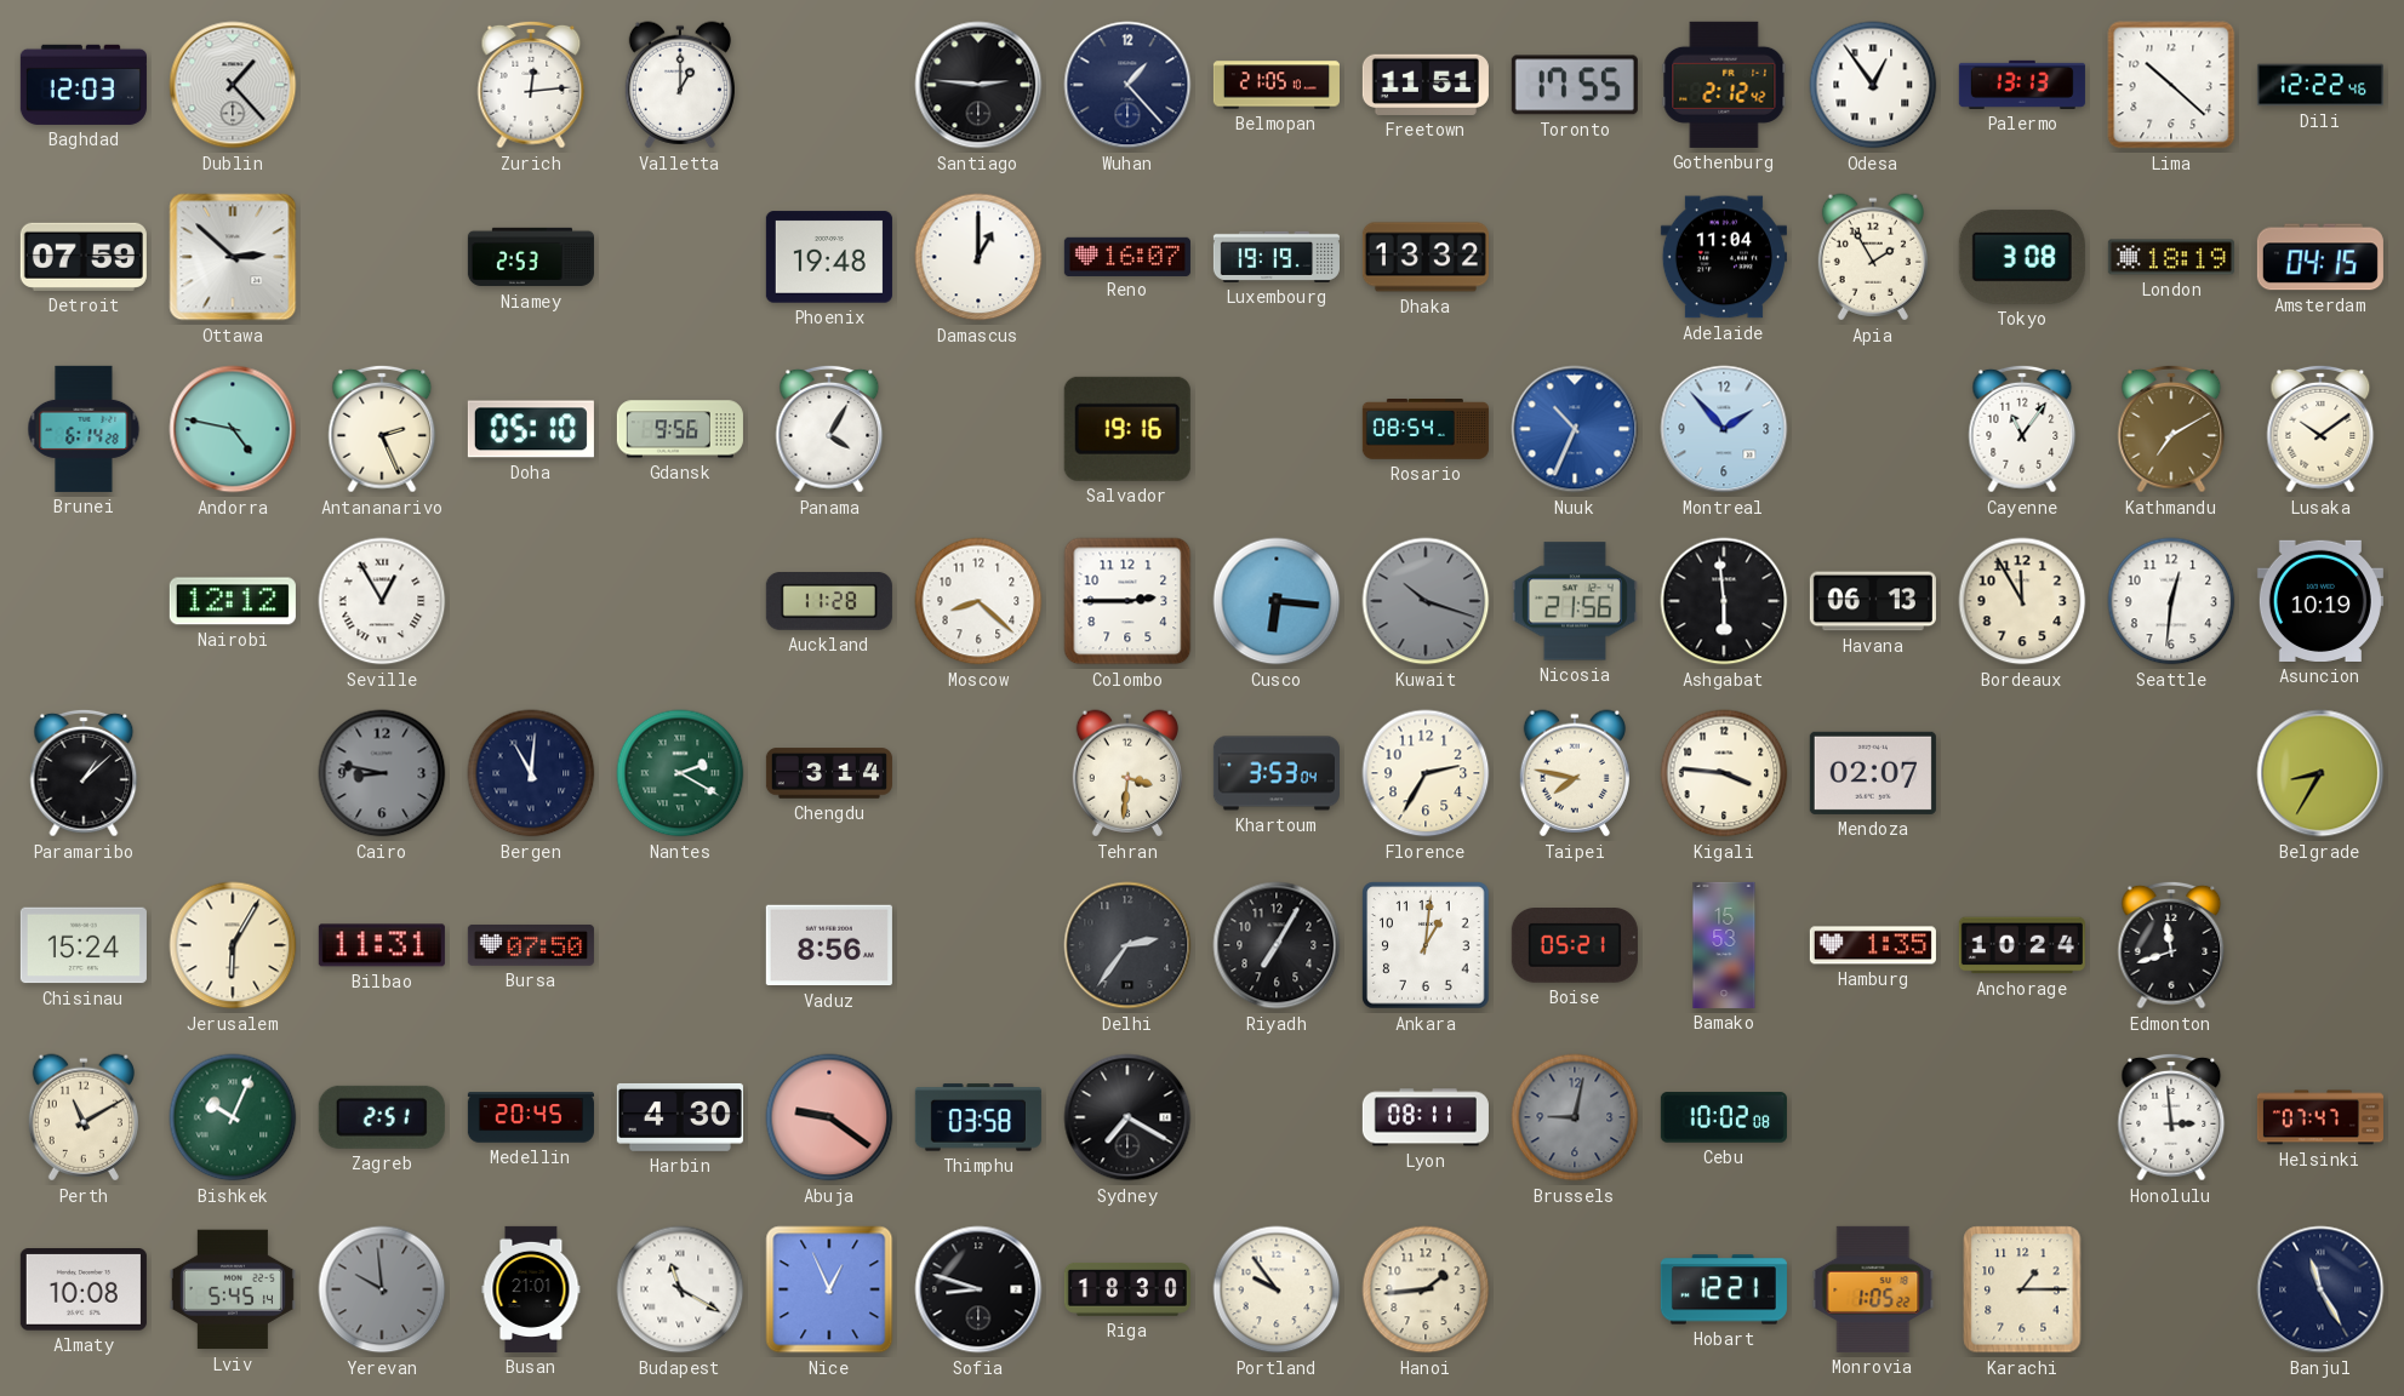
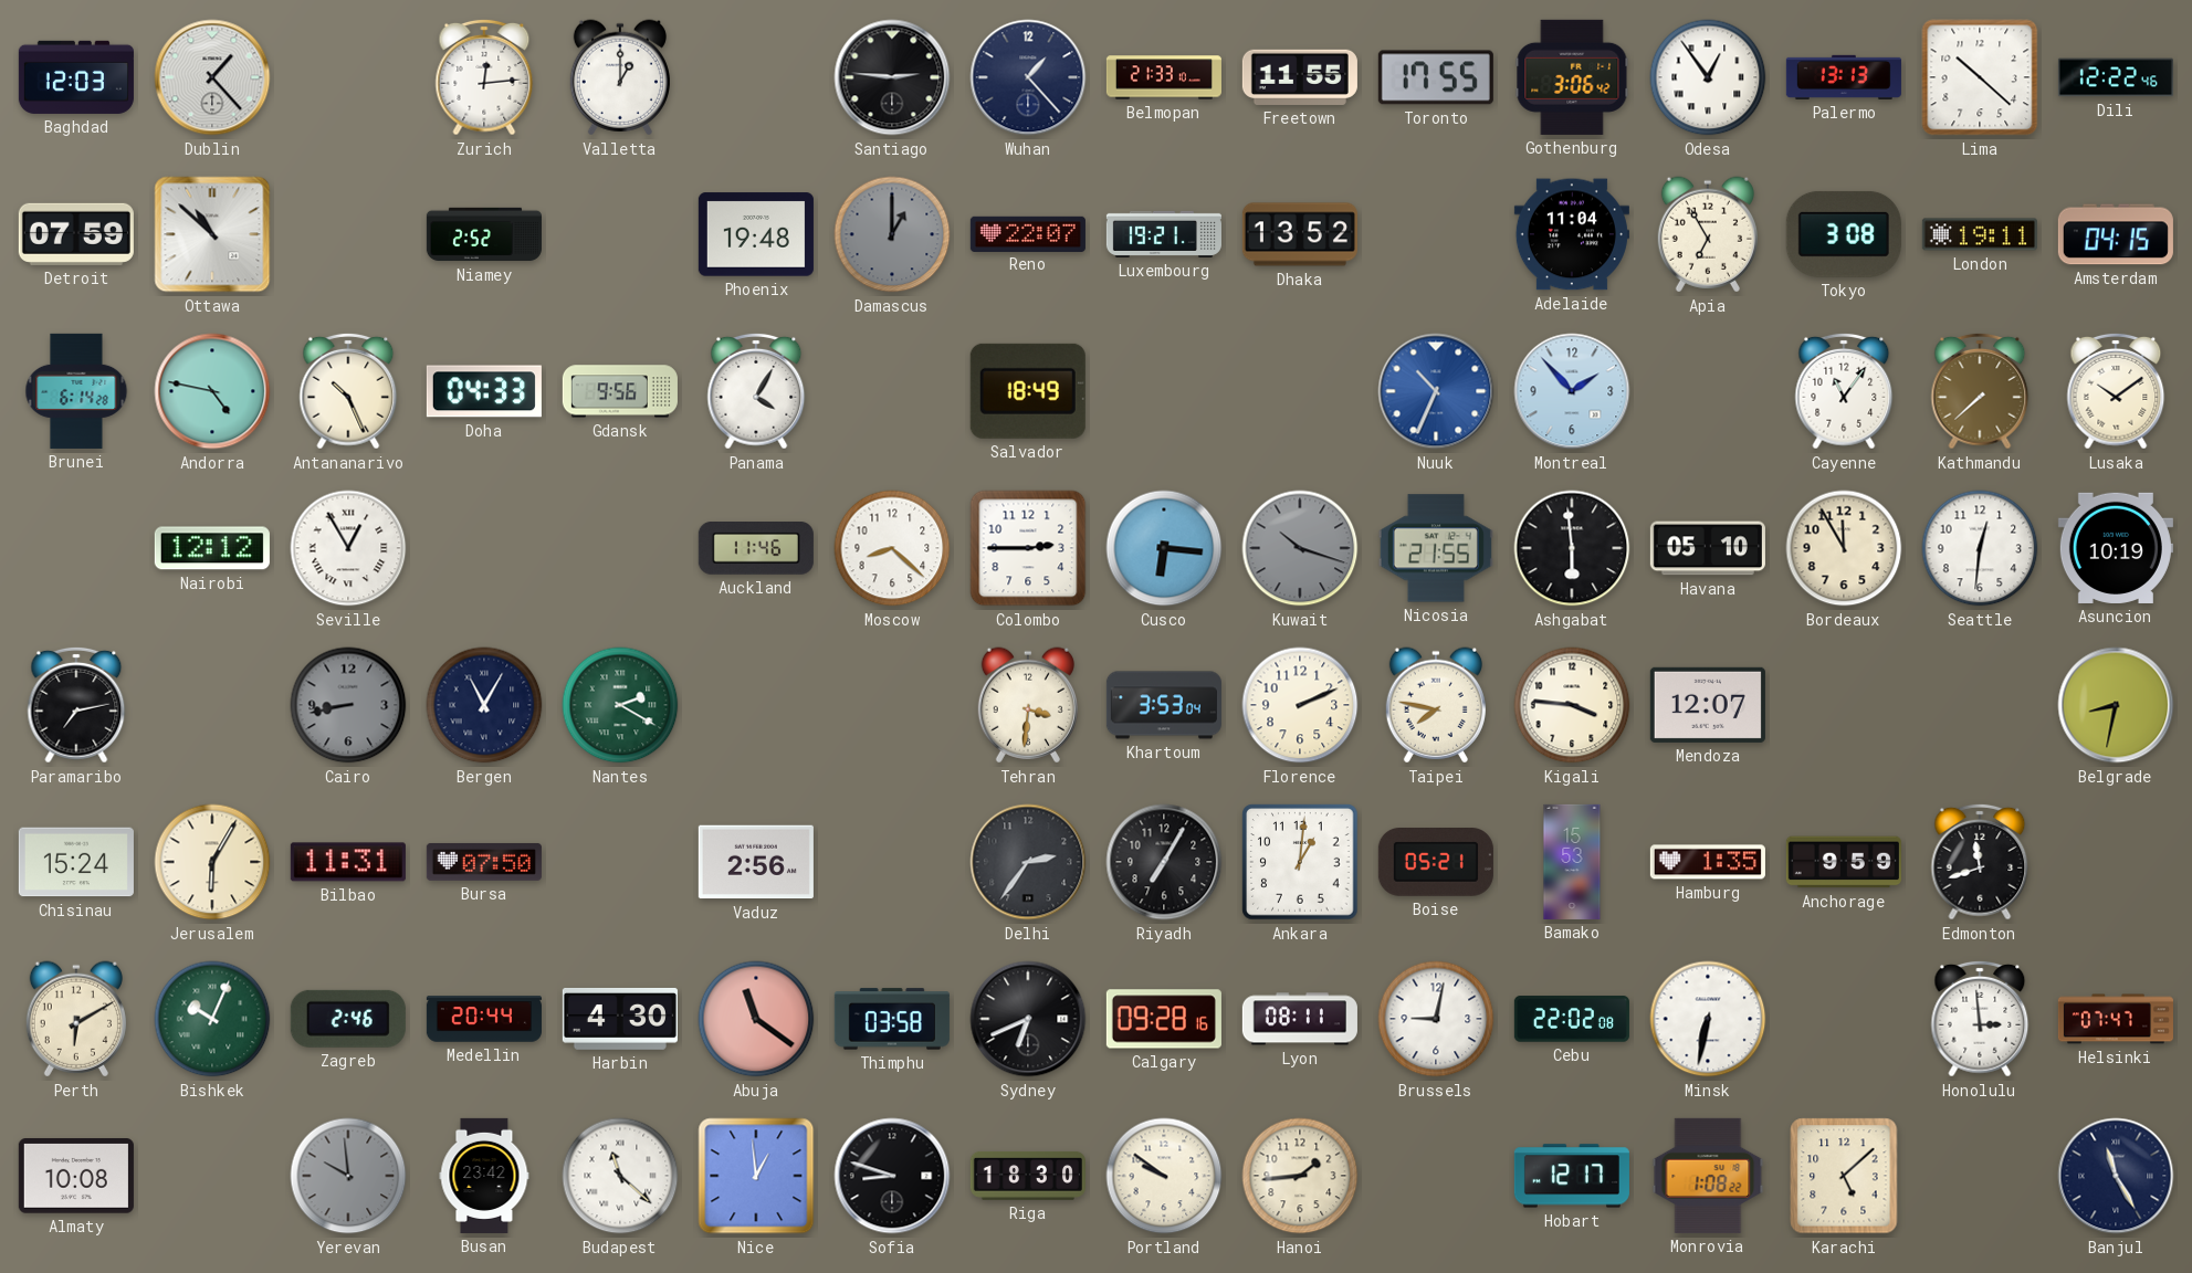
Belmopan: 21:05 -> 21:33
Freetown: 11:51 -> 11:55
Gothenburg: 2:12 -> 3:06
Ottawa: 2:52 -> 10:52
Niamey: 2:53 -> 2:52
Damascus dial: white -> grey
Reno: 16:07 -> 22:07
Luxembourg: 19:19 -> 19:21
Dhaka: 13:32 -> 13:52
Apia: 1:55 -> 6:55
London: 18:19 -> 19:11
Antananarivo: 2:26 -> 10:26
Doha: 05:10 -> 04:33
Salvador: 19:16 -> 18:49
Rosario: 08:54 -> none
Kathmandu: 7:10 -> 7:38
Auckland: 11:28 -> 11:46
Nicosia: 21:56 -> 21:55
Havana: 06:13 -> 05:10
Paramaribo: 1:08 -> 7:13
Cairo: 8:47 -> 8:43
Bergen: 11:01 -> 11:05
Chengdu: 3:14 -> none
Florence: 2:35 -> 2:11
Mendoza: 02:07 -> 12:07
Belgrade: 8:35 -> 8:32
Vaduz: 8:56 -> 2:56
Anchorage: 10:24 -> 9:59
Perth: 11:10 -> 6:10
Zagreb: 2:51 -> 2:46
Medellin: 20:45 -> 20:44
Abuja: 9:21 -> 11:21
Sydney: 7:20 -> 6:41
Calgary: none -> 09:28
Brussels dial: grey -> white
Cebu: 10:02 -> 22:02
Minsk: none -> 6:32
Lviv: 5:45 -> none
Busan: 21:01 -> 23:42
Budapest: 11:20 -> 11:22
Nice: 12:56 -> 12:59
Portland: 9:54 -> 9:51
Hobart: 12:21 -> 12:17
Monrovia: 1:05 -> 1:08
Karachi: 1:15 -> 5:08
